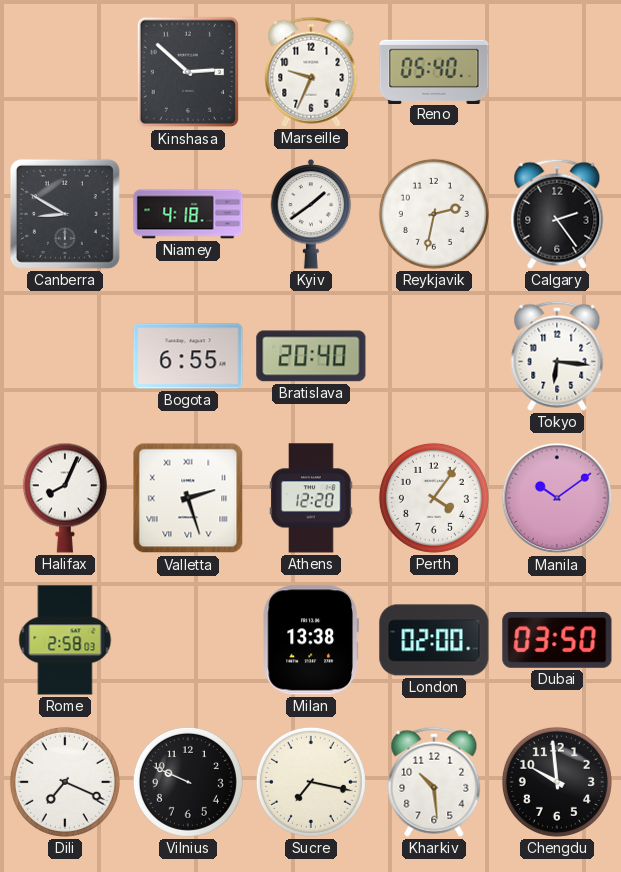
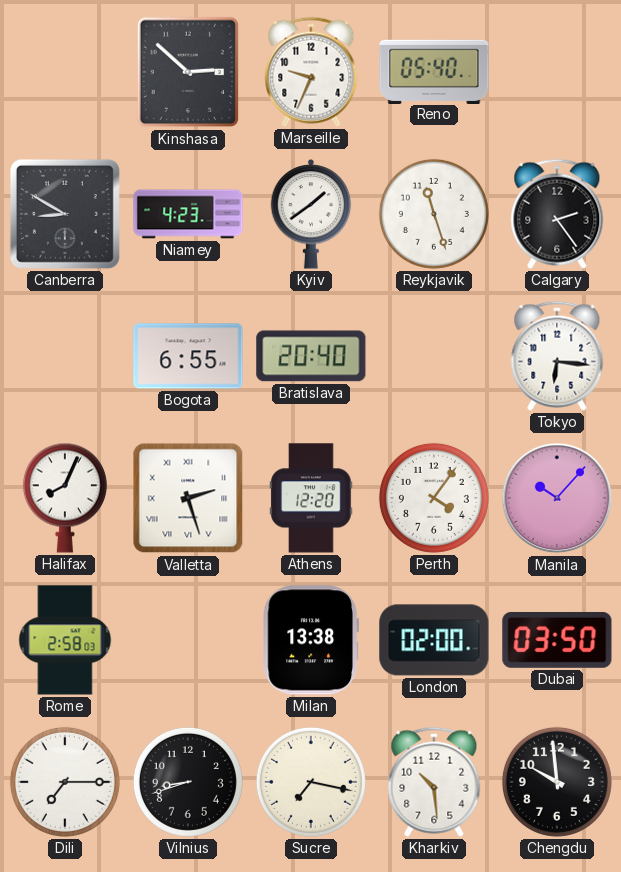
Niamey: 4:18 -> 4:23
Reykjavik: 2:32 -> 11:27
Manila: 10:09 -> 10:07
Dili: 7:19 -> 7:15
Vilnius: 9:49 -> 8:42
